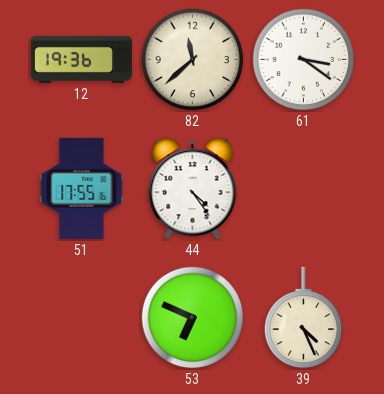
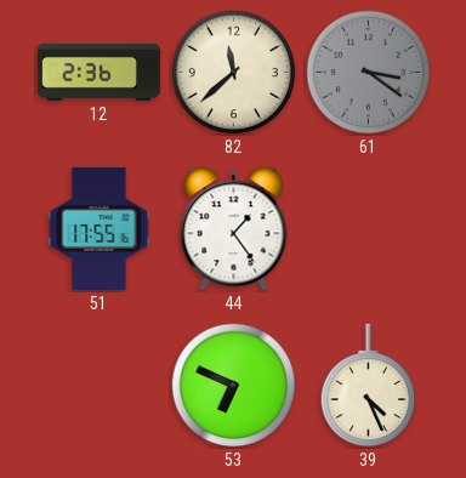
12: 19:36 -> 2:36
61 dial: white -> grey
44: 4:24 -> 1:24
